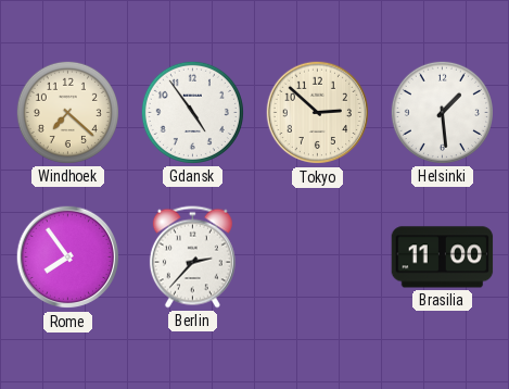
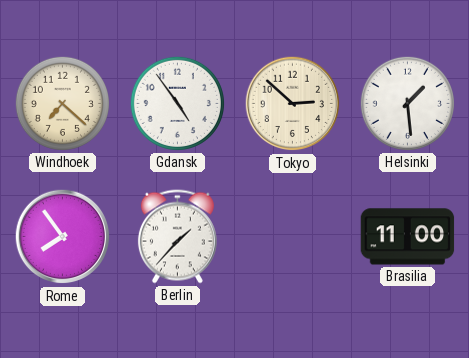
Berlin: 2:37 -> 1:37
